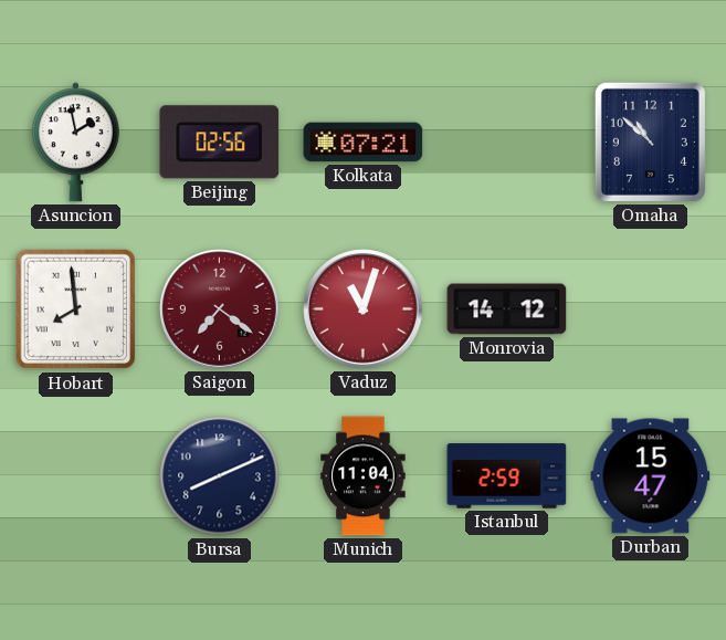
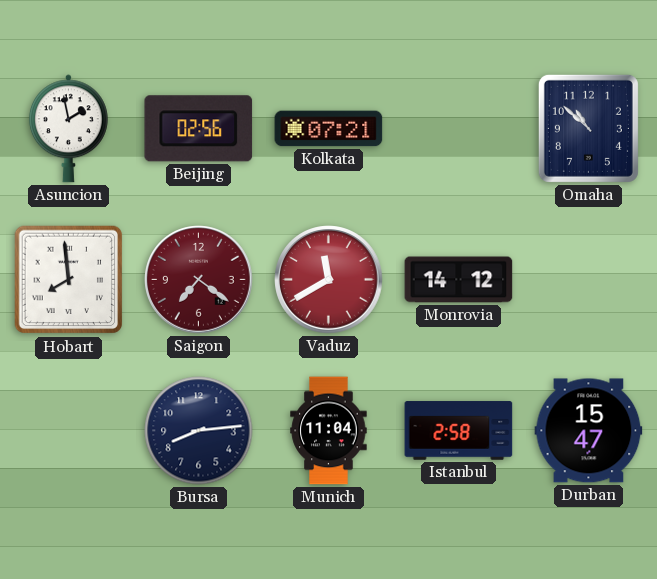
Vaduz: 11:03 -> 11:40
Bursa: 8:11 -> 8:14
Istanbul: 2:59 -> 2:58
